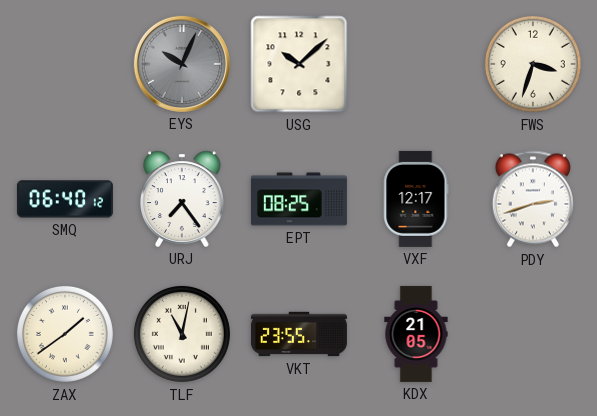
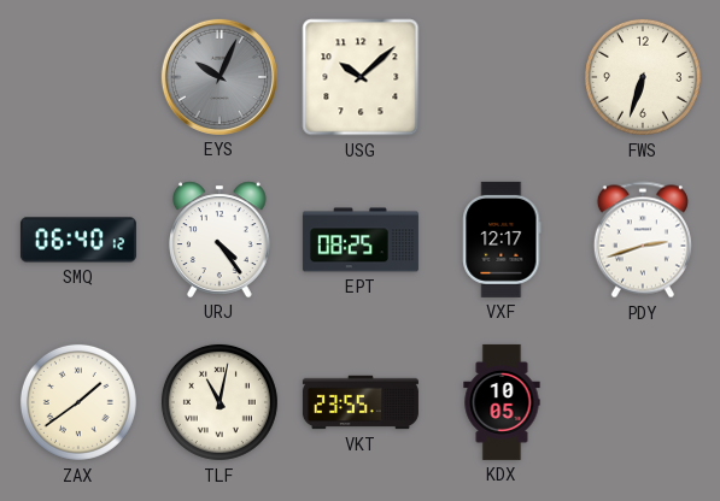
FWS: 3:33 -> 6:33
URJ: 7:24 -> 4:24
KDX: 21:05 -> 10:05
